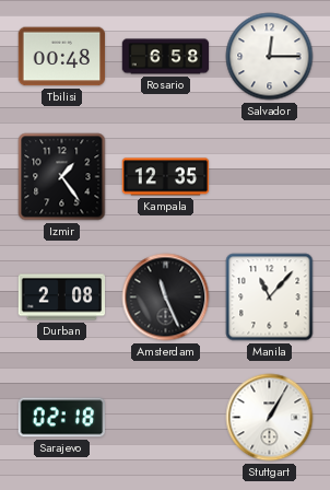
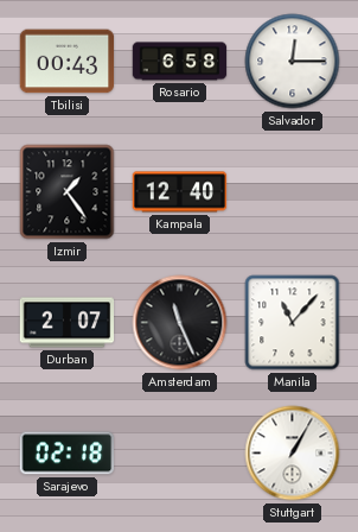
Tbilisi: 00:48 -> 00:43
Kampala: 12:35 -> 12:40
Durban: 2:08 -> 2:07
